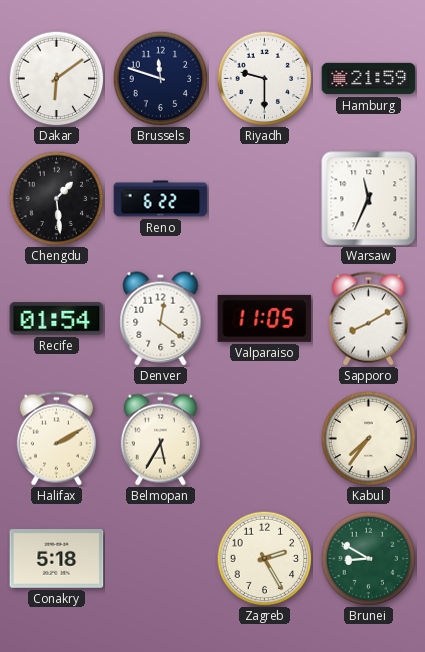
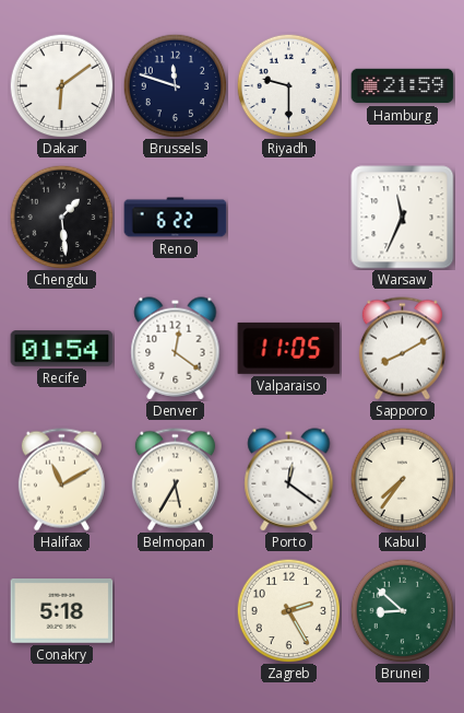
Halifax: 2:10 -> 11:10
Porto: none -> 12:21
Brunei: 8:50 -> 8:52
